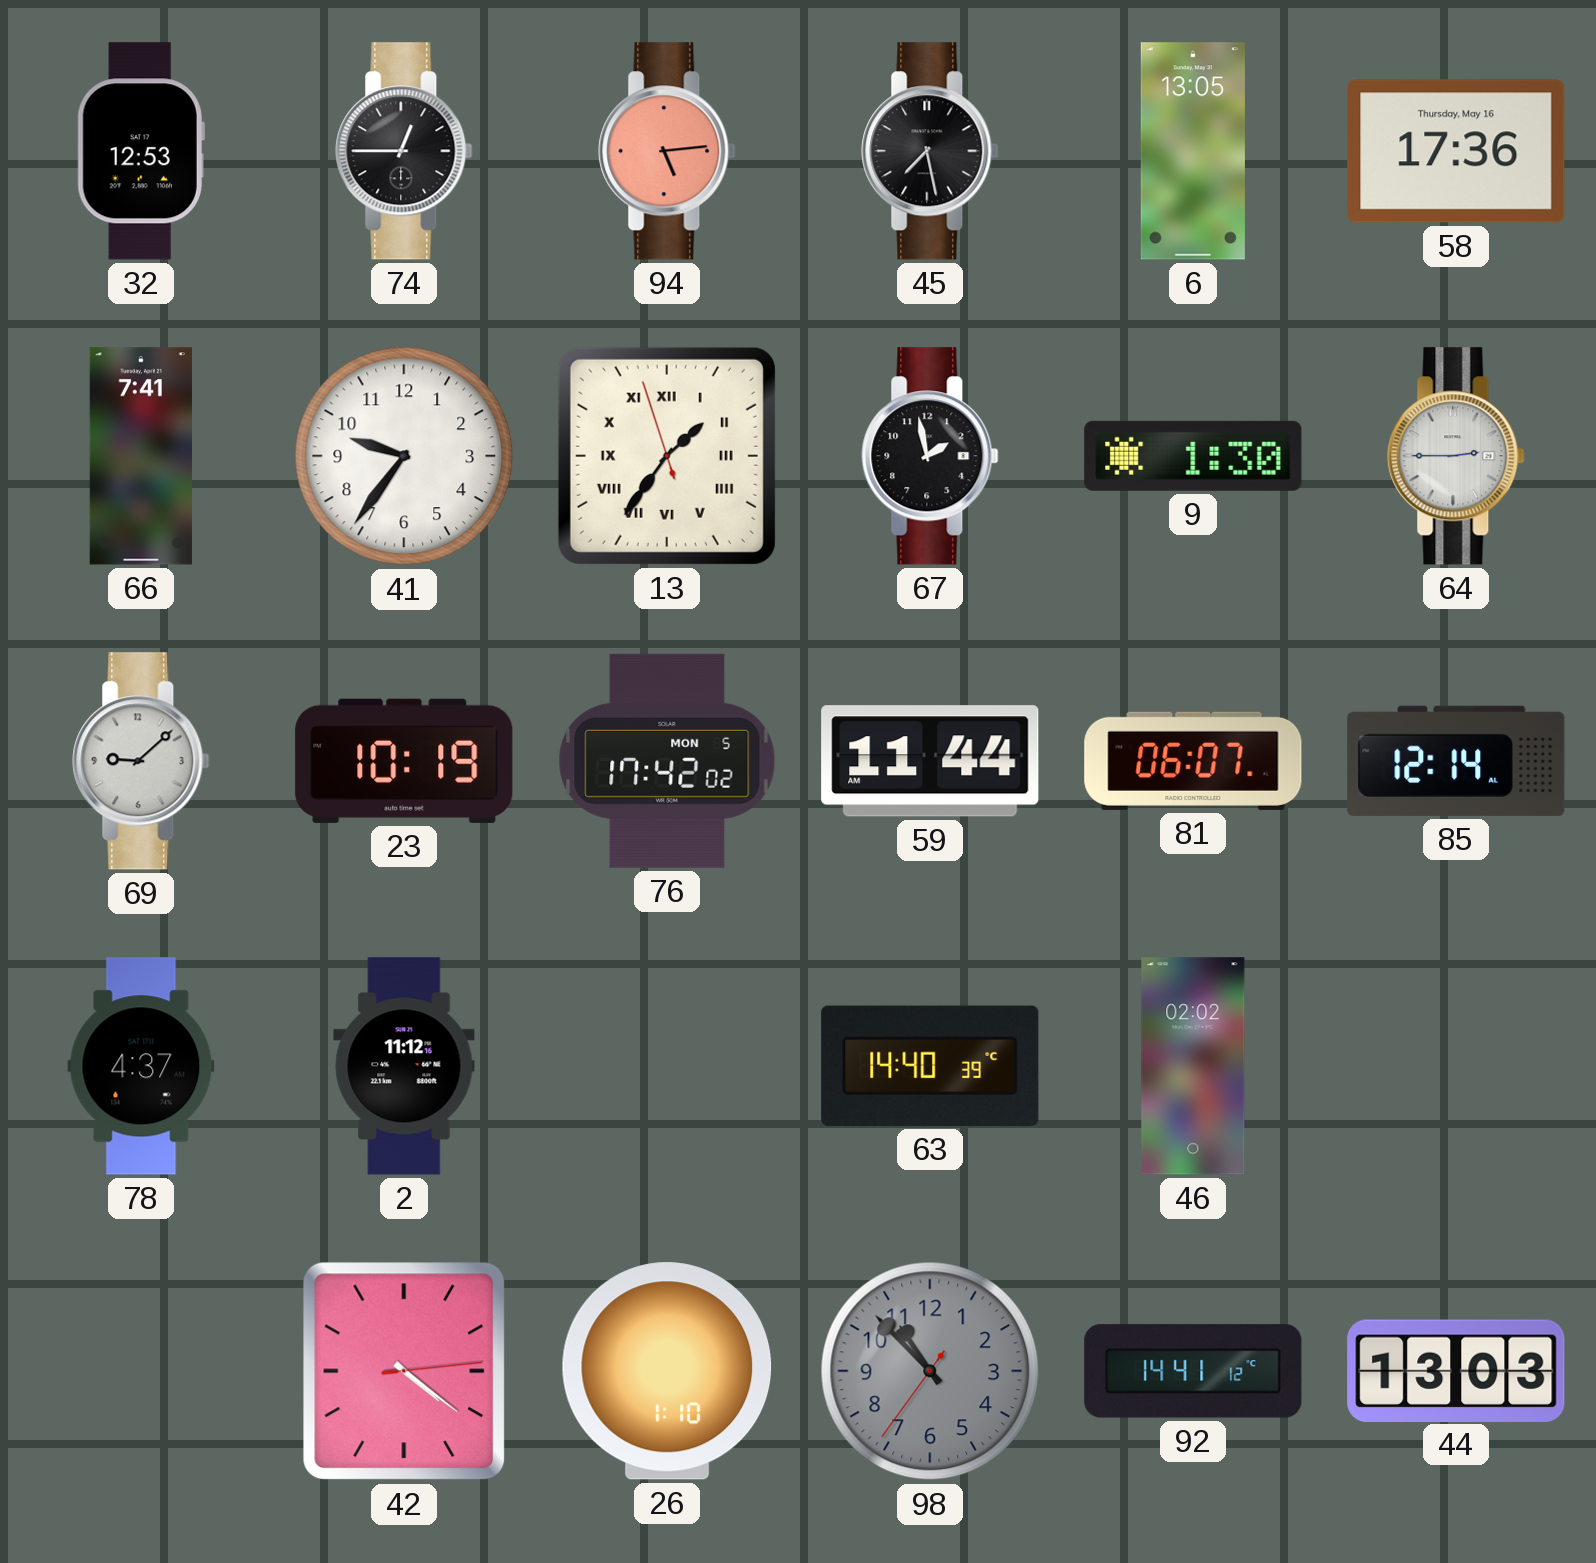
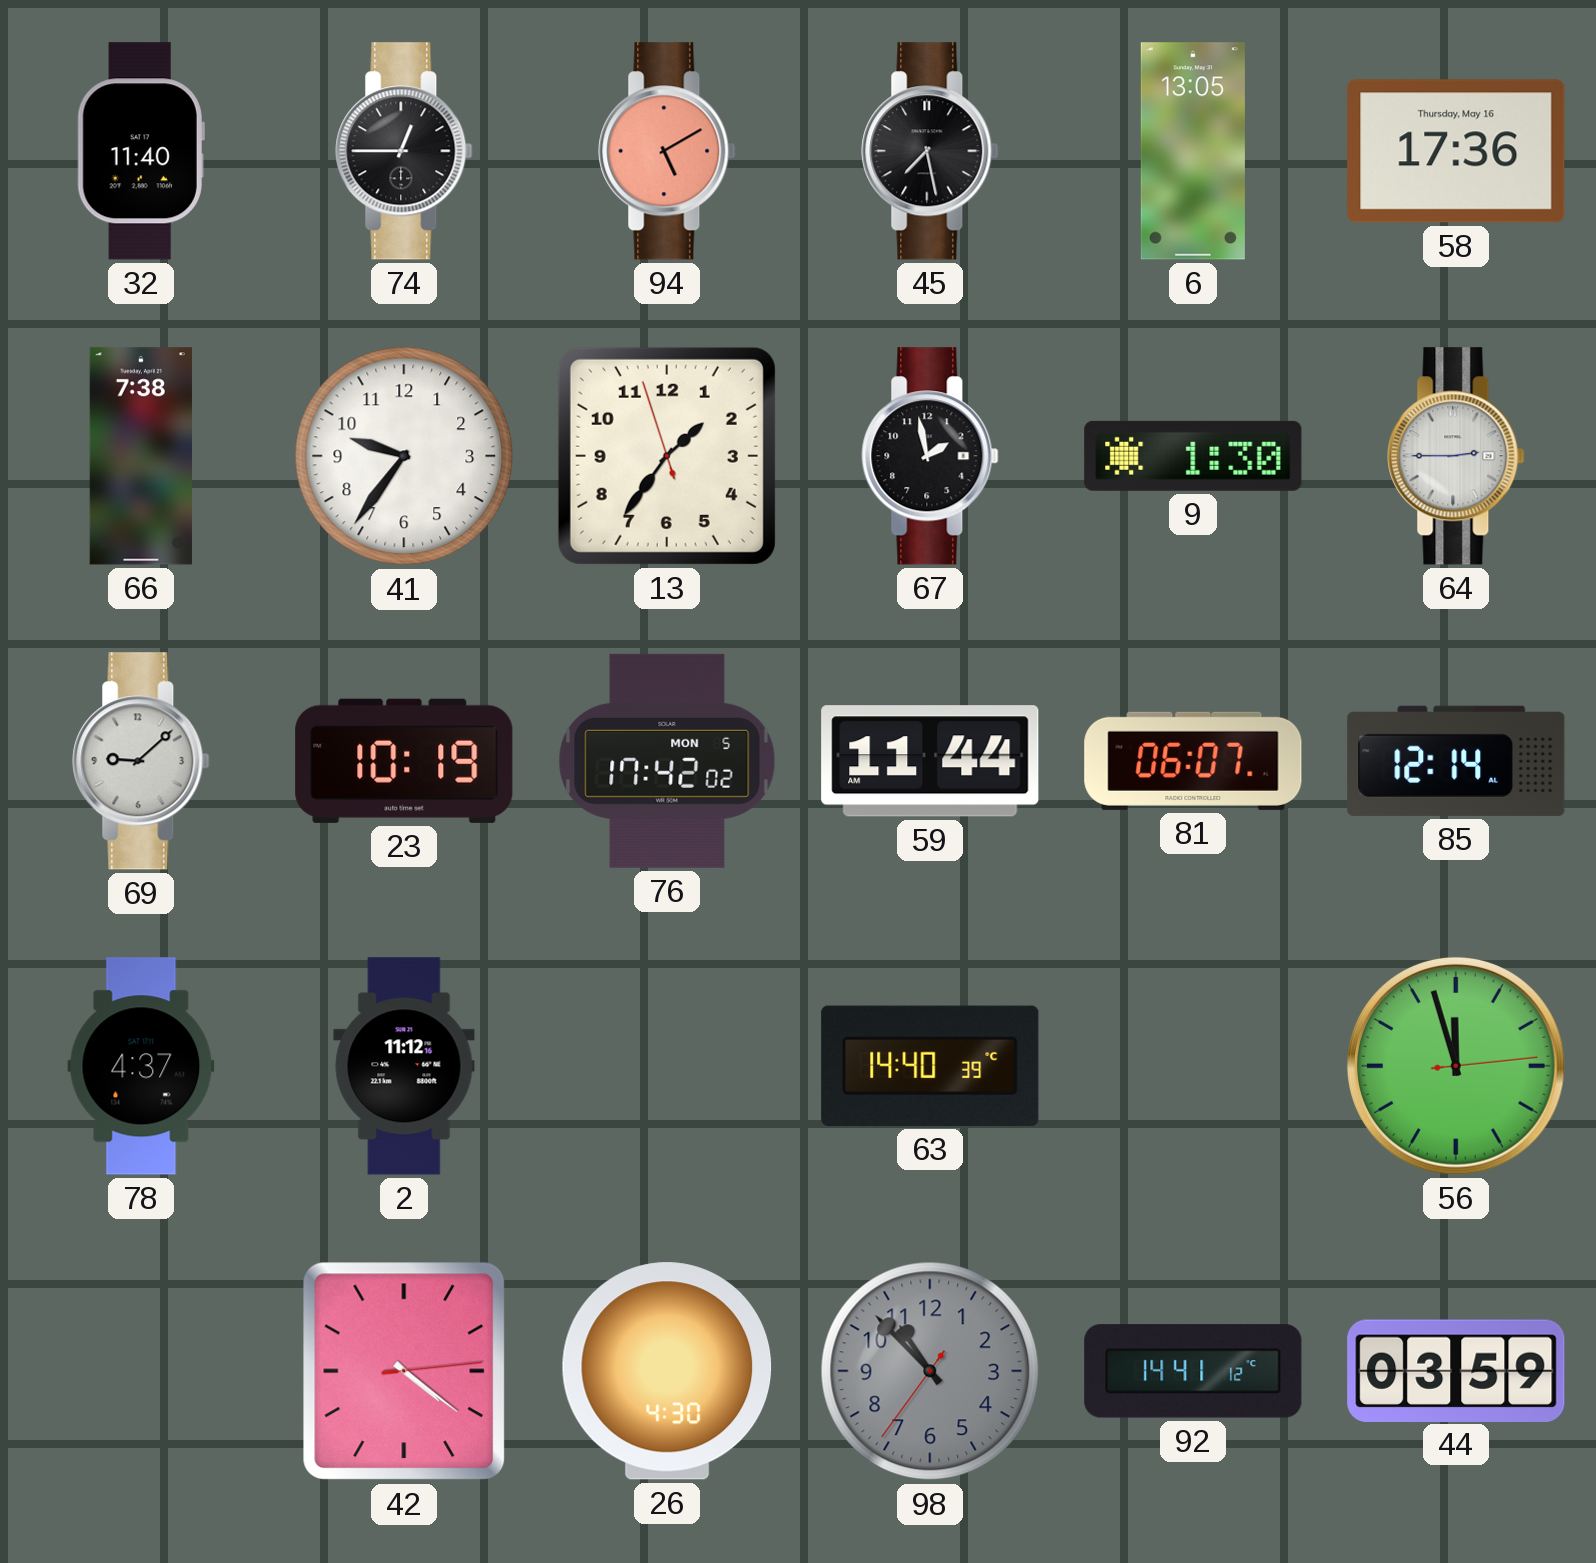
32: 12:53 -> 11:40
94: 5:14 -> 5:10
66: 7:41 -> 7:38
13 numerals: Roman -> Arabic
46: 02:02 -> none
56: none -> 11:57
26: 1:10 -> 4:30
44: 13:03 -> 03:59
